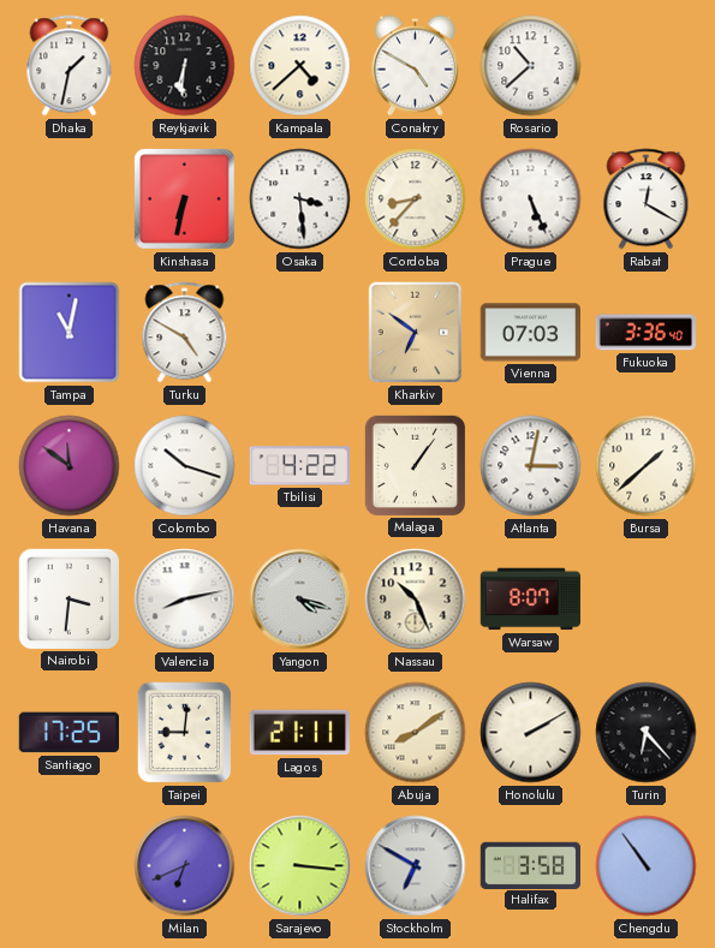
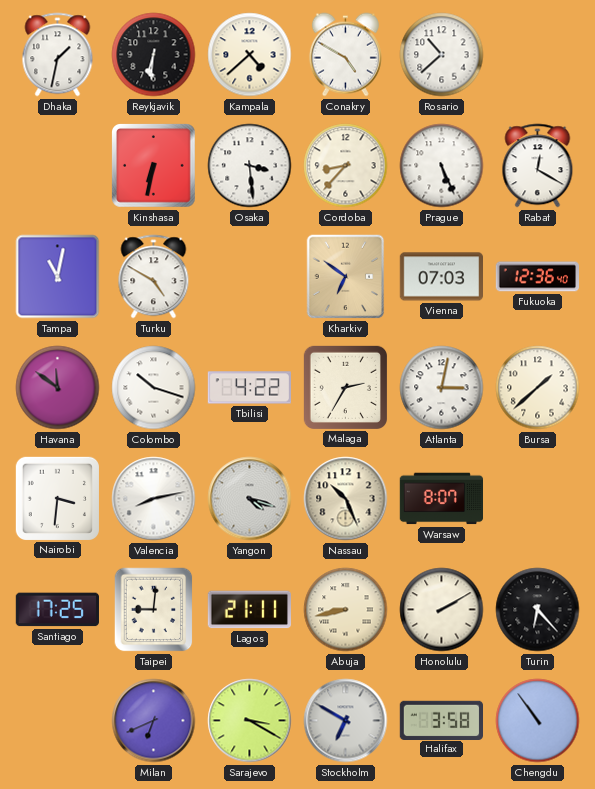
Fukuoka: 3:36 -> 12:36
Malaga: 1:06 -> 2:35
Abuja: 8:09 -> 8:43
Sarajevo: 3:16 -> 3:20
